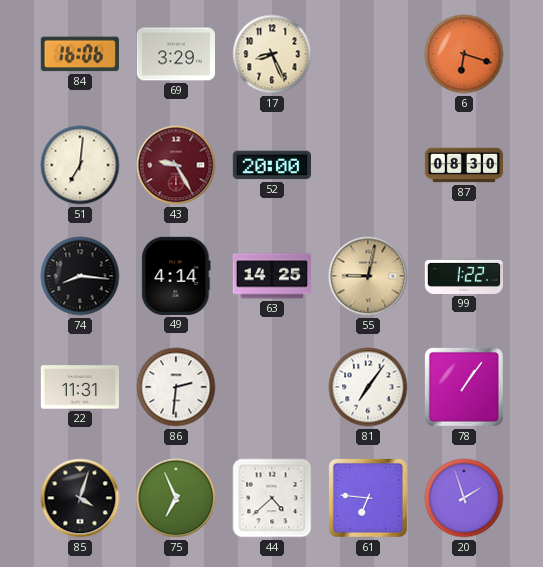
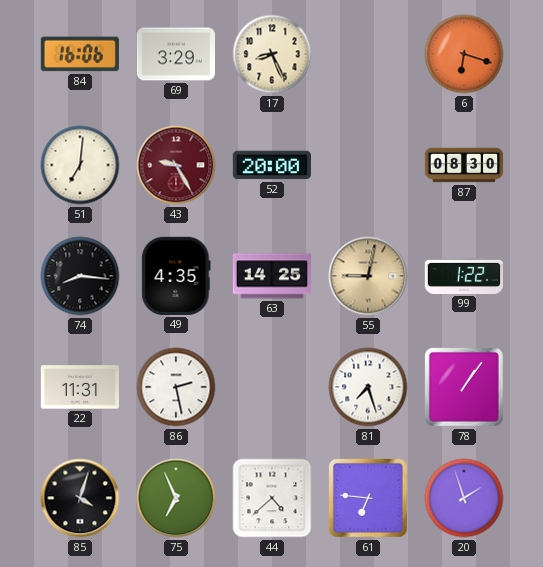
49: 4:14 -> 4:35
86: 2:31 -> 2:28
81: 7:06 -> 7:27
